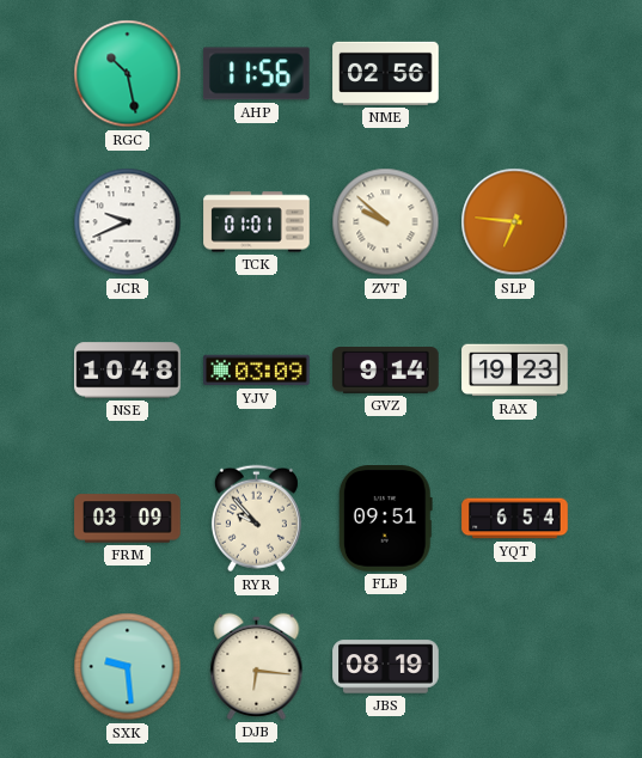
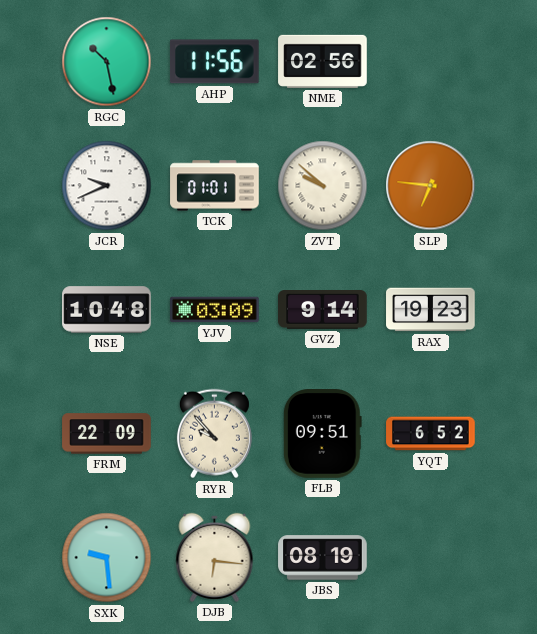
FRM: 03:09 -> 22:09
YQT: 6:54 -> 6:52
